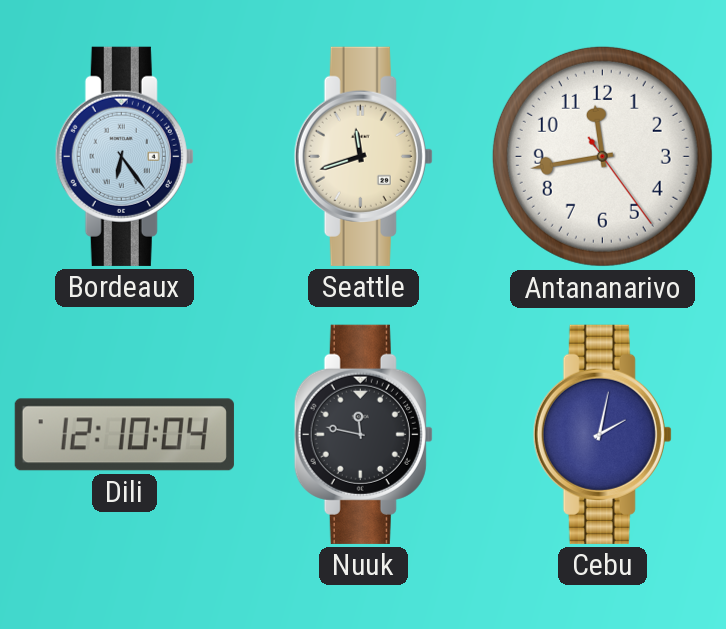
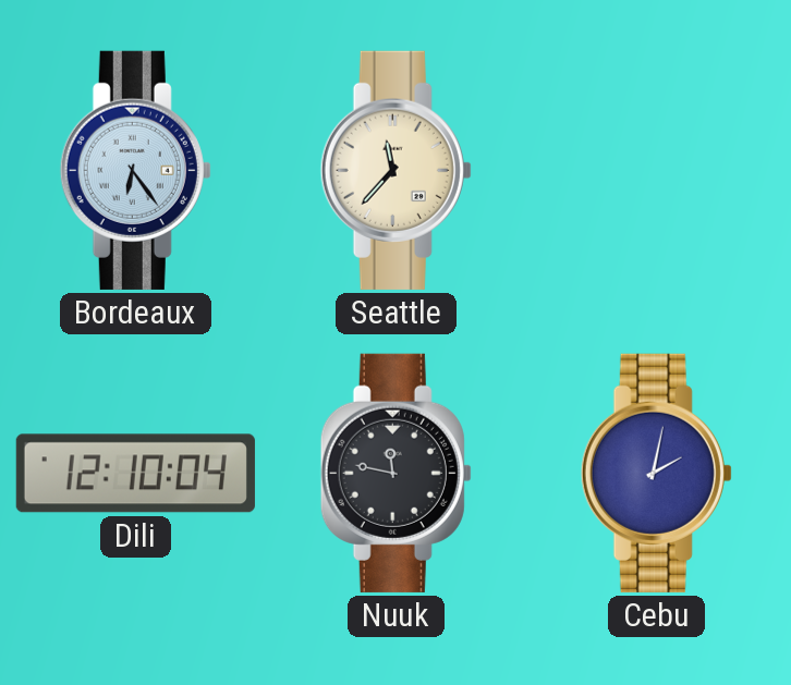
Seattle: 11:42 -> 11:37
Antananarivo: 11:43 -> none
